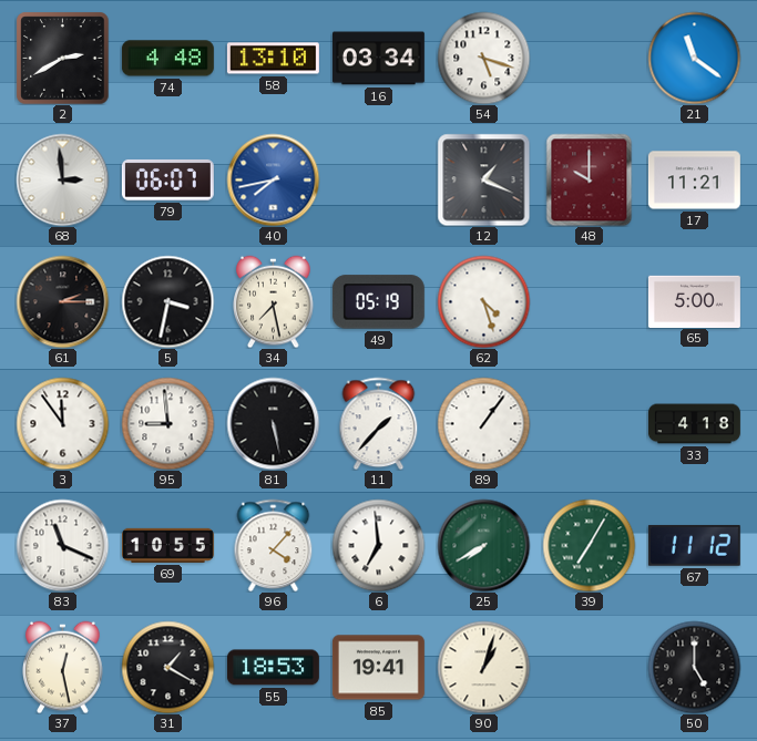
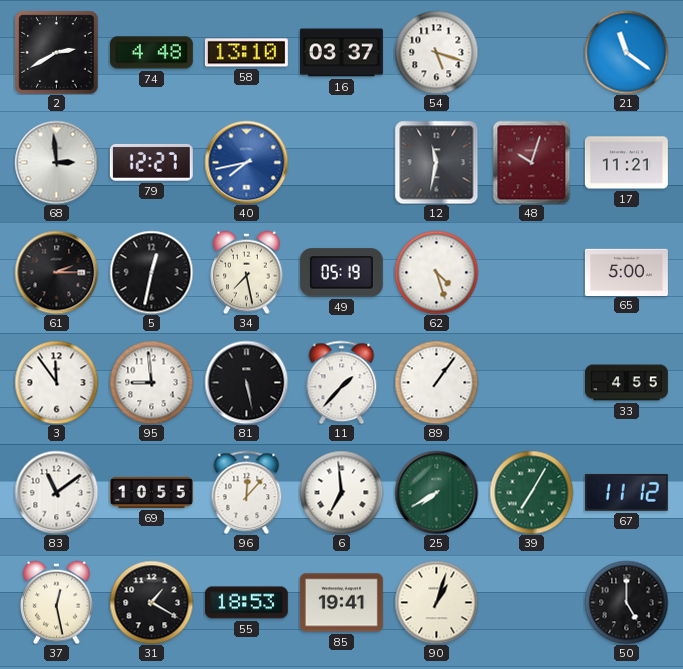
16: 03:34 -> 03:37
79: 06:07 -> 12:27
12: 1:19 -> 11:32
48: 10:00 -> 10:03
5: 3:32 -> 12:32
33: 4:18 -> 4:55
83: 11:19 -> 11:09
96: 4:07 -> 12:07
